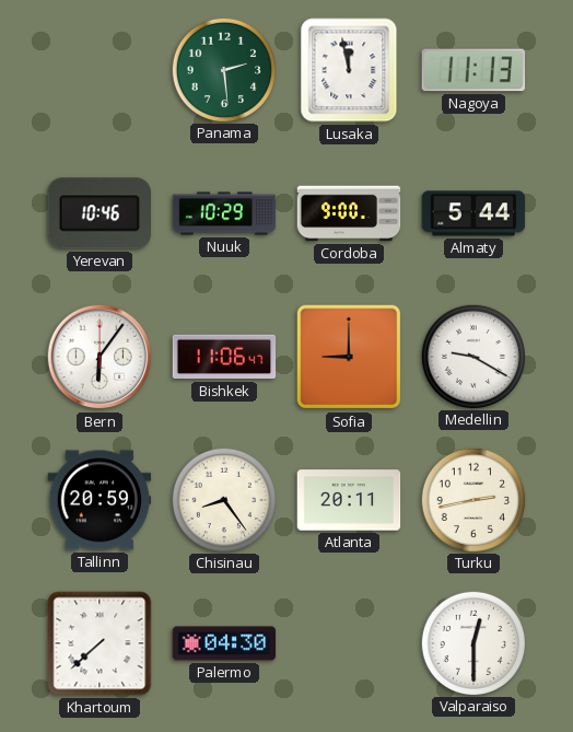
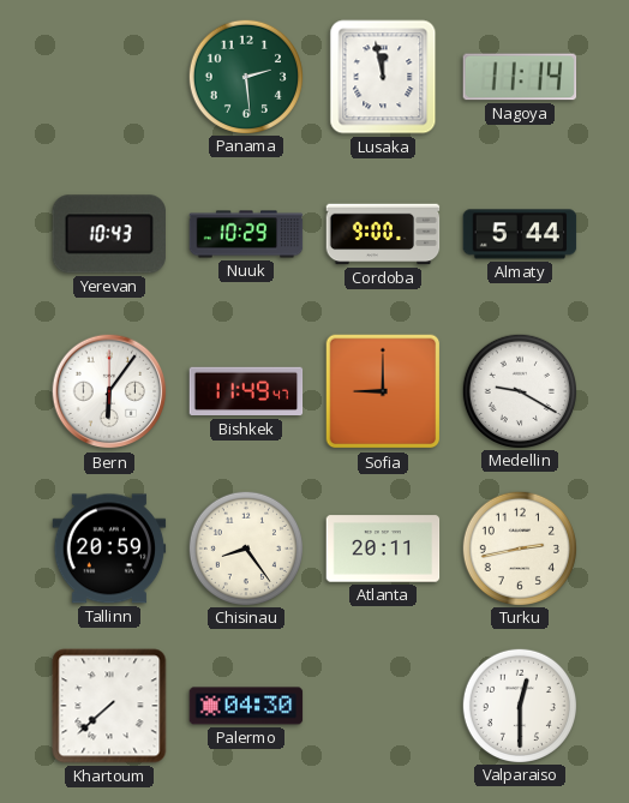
Nagoya: 11:13 -> 11:14
Yerevan: 10:46 -> 10:43
Bishkek: 11:06 -> 11:49
